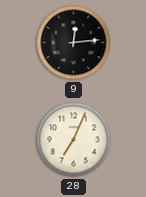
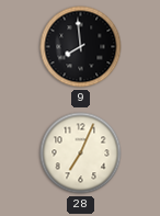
9: 12:14 -> 7:59
